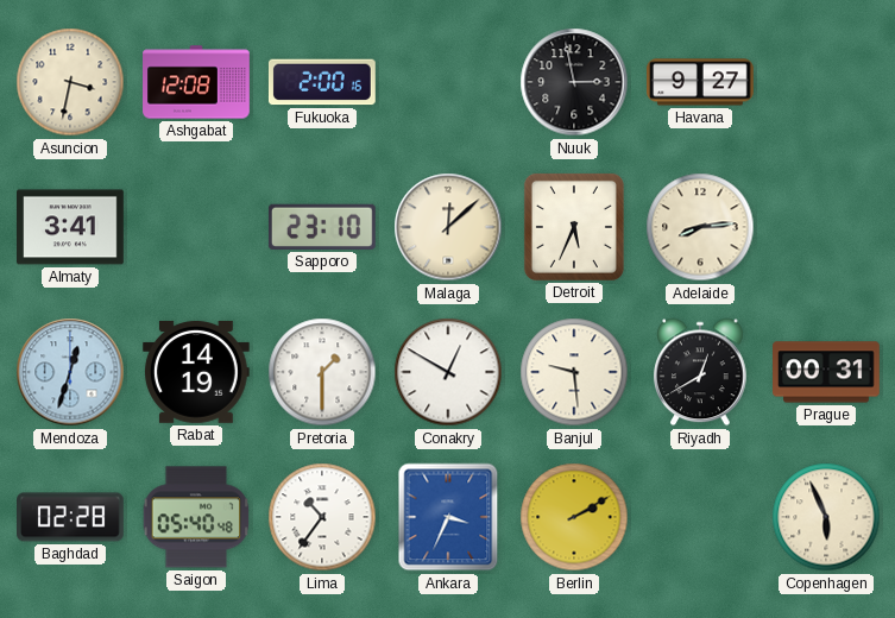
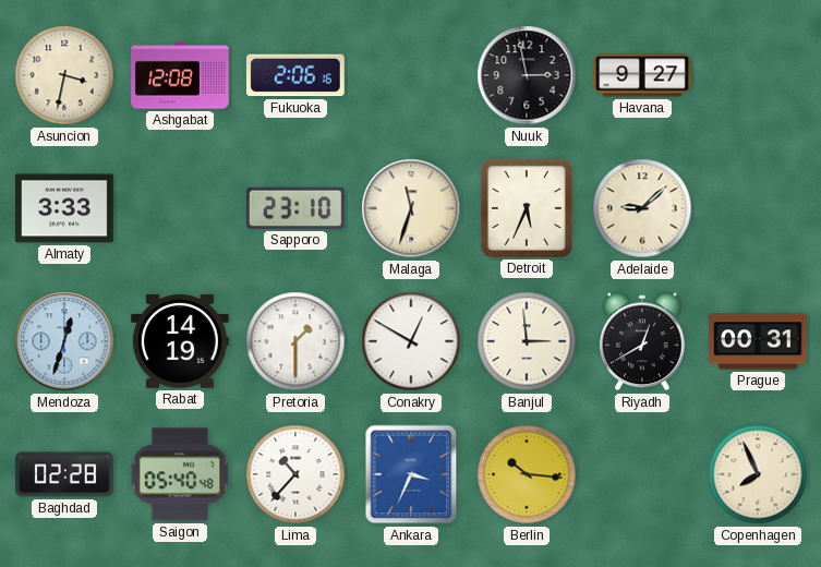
Fukuoka: 2:00 -> 2:06
Almaty: 3:41 -> 3:33
Malaga: 12:08 -> 11:33
Adelaide: 8:14 -> 9:08
Banjul: 9:29 -> 2:59
Lima: 10:36 -> 10:37
Berlin: 2:10 -> 10:16
Copenhagen: 5:56 -> 7:56
